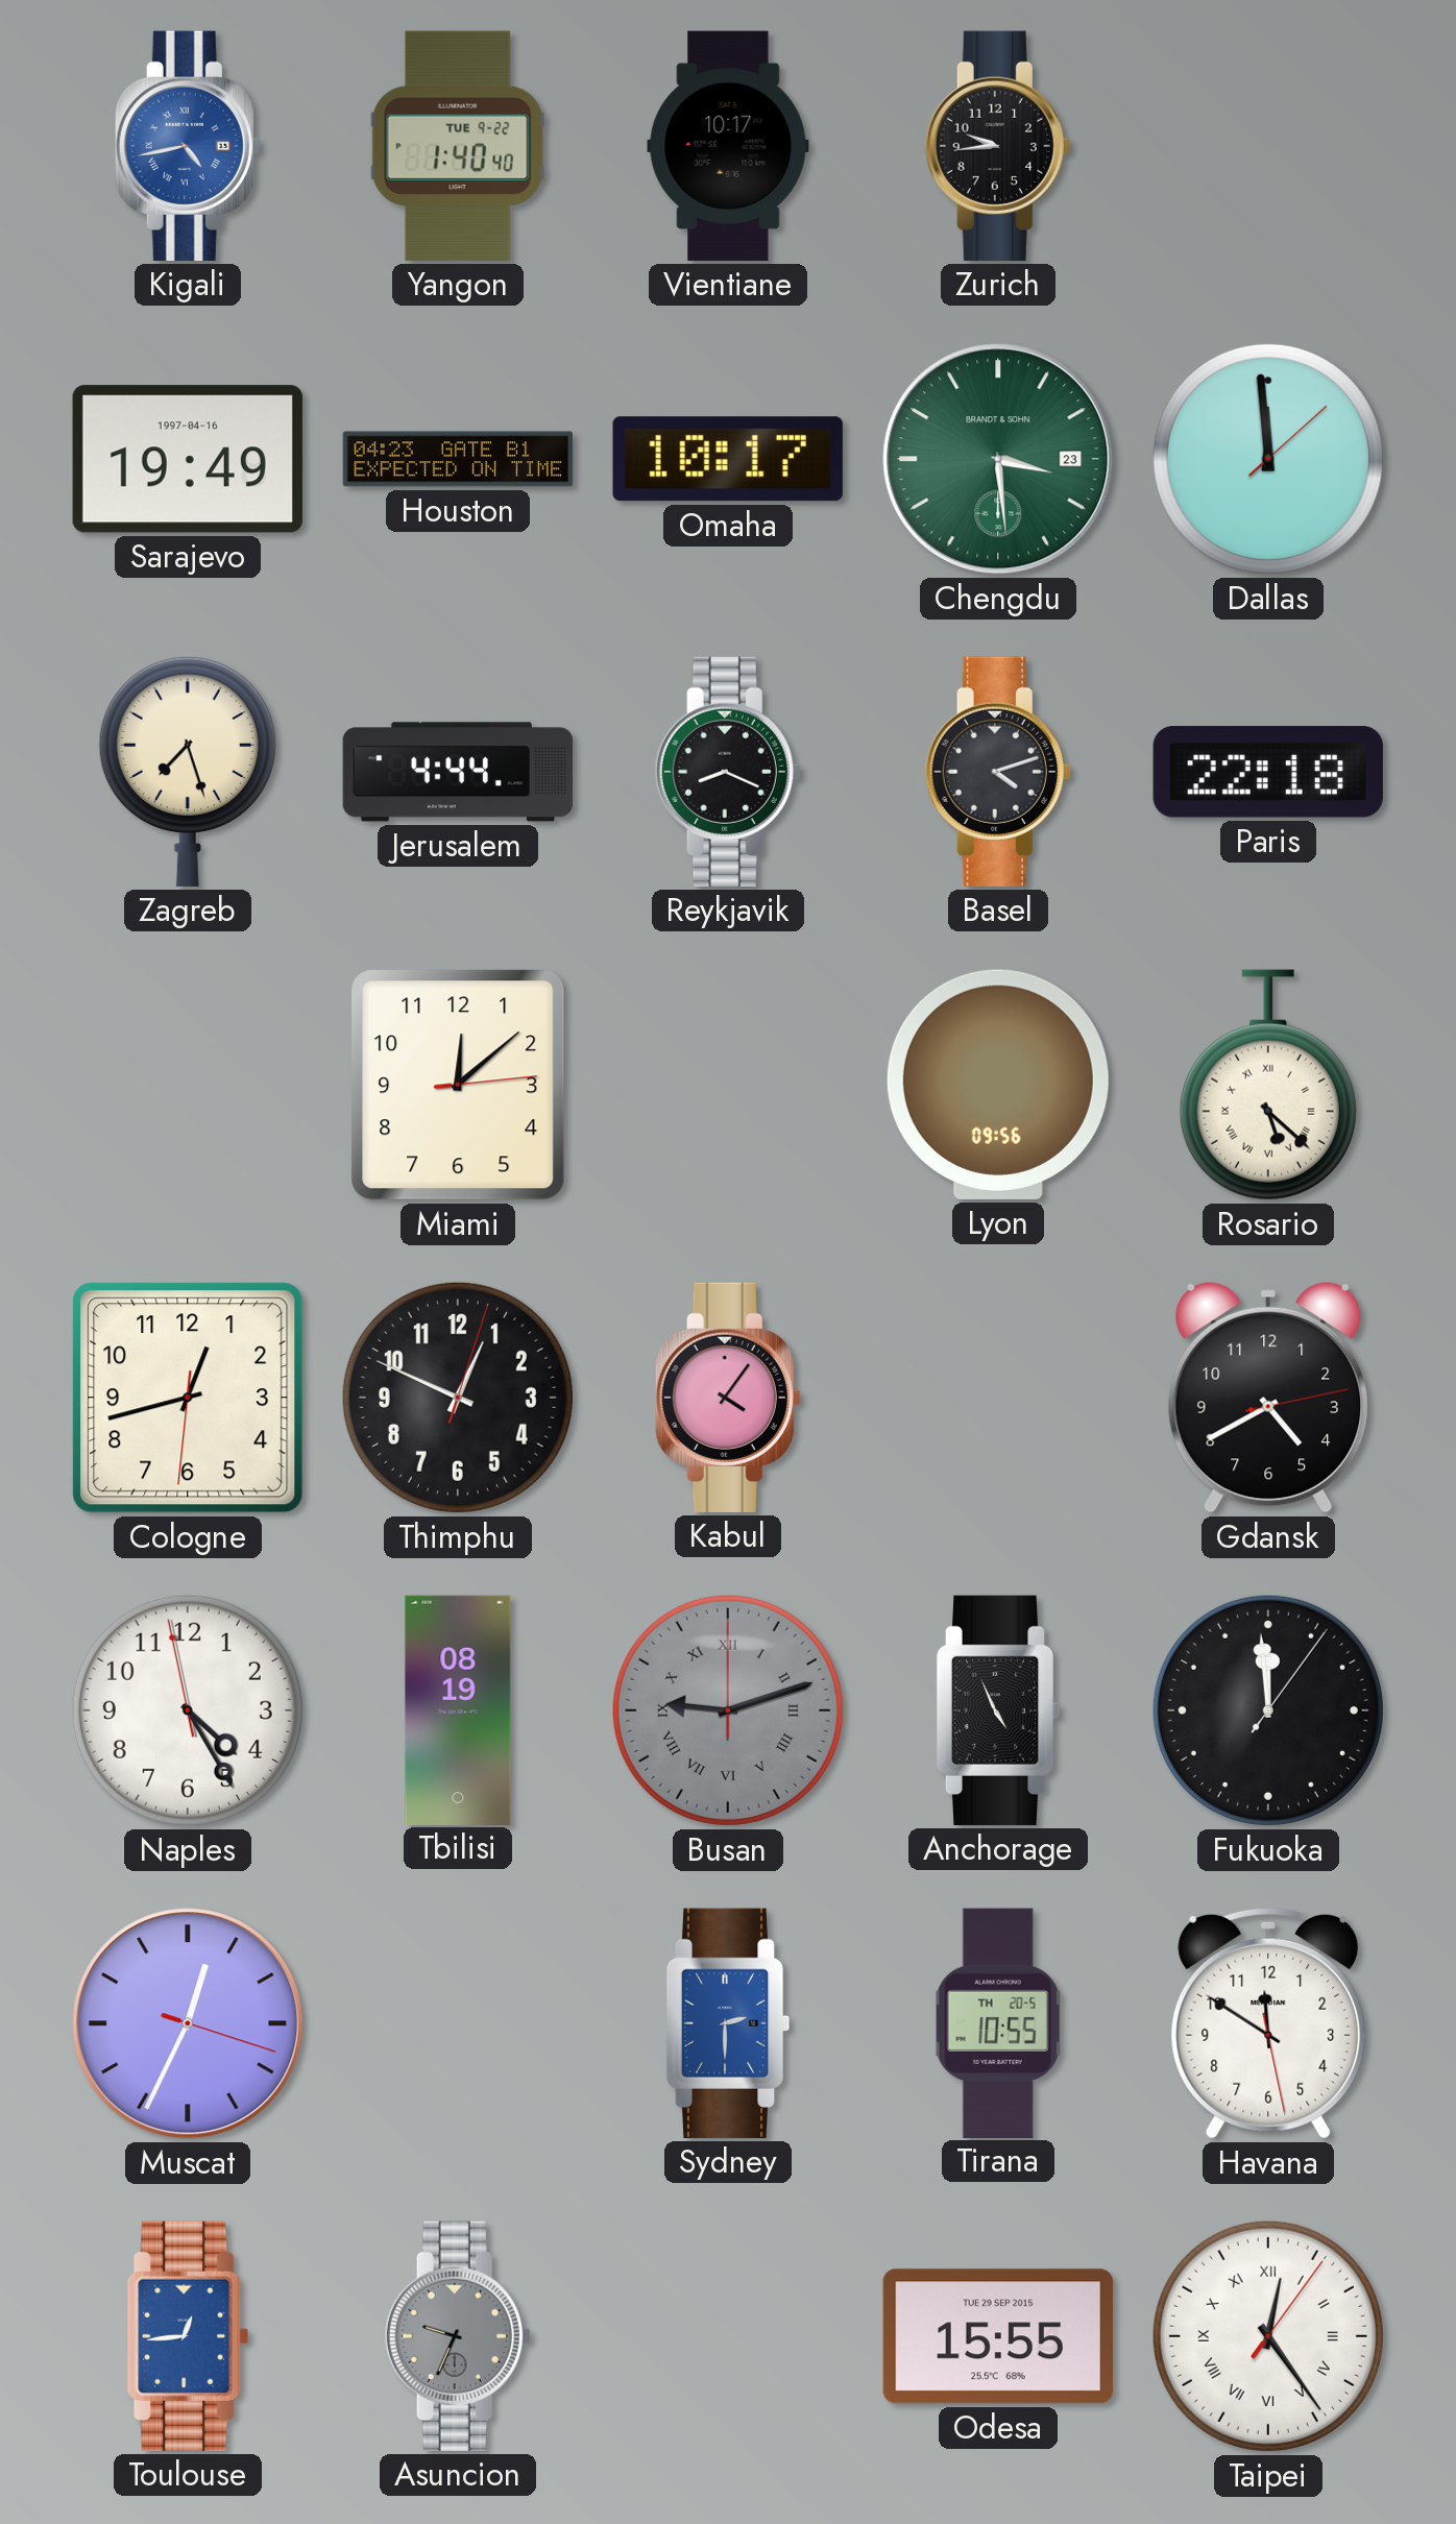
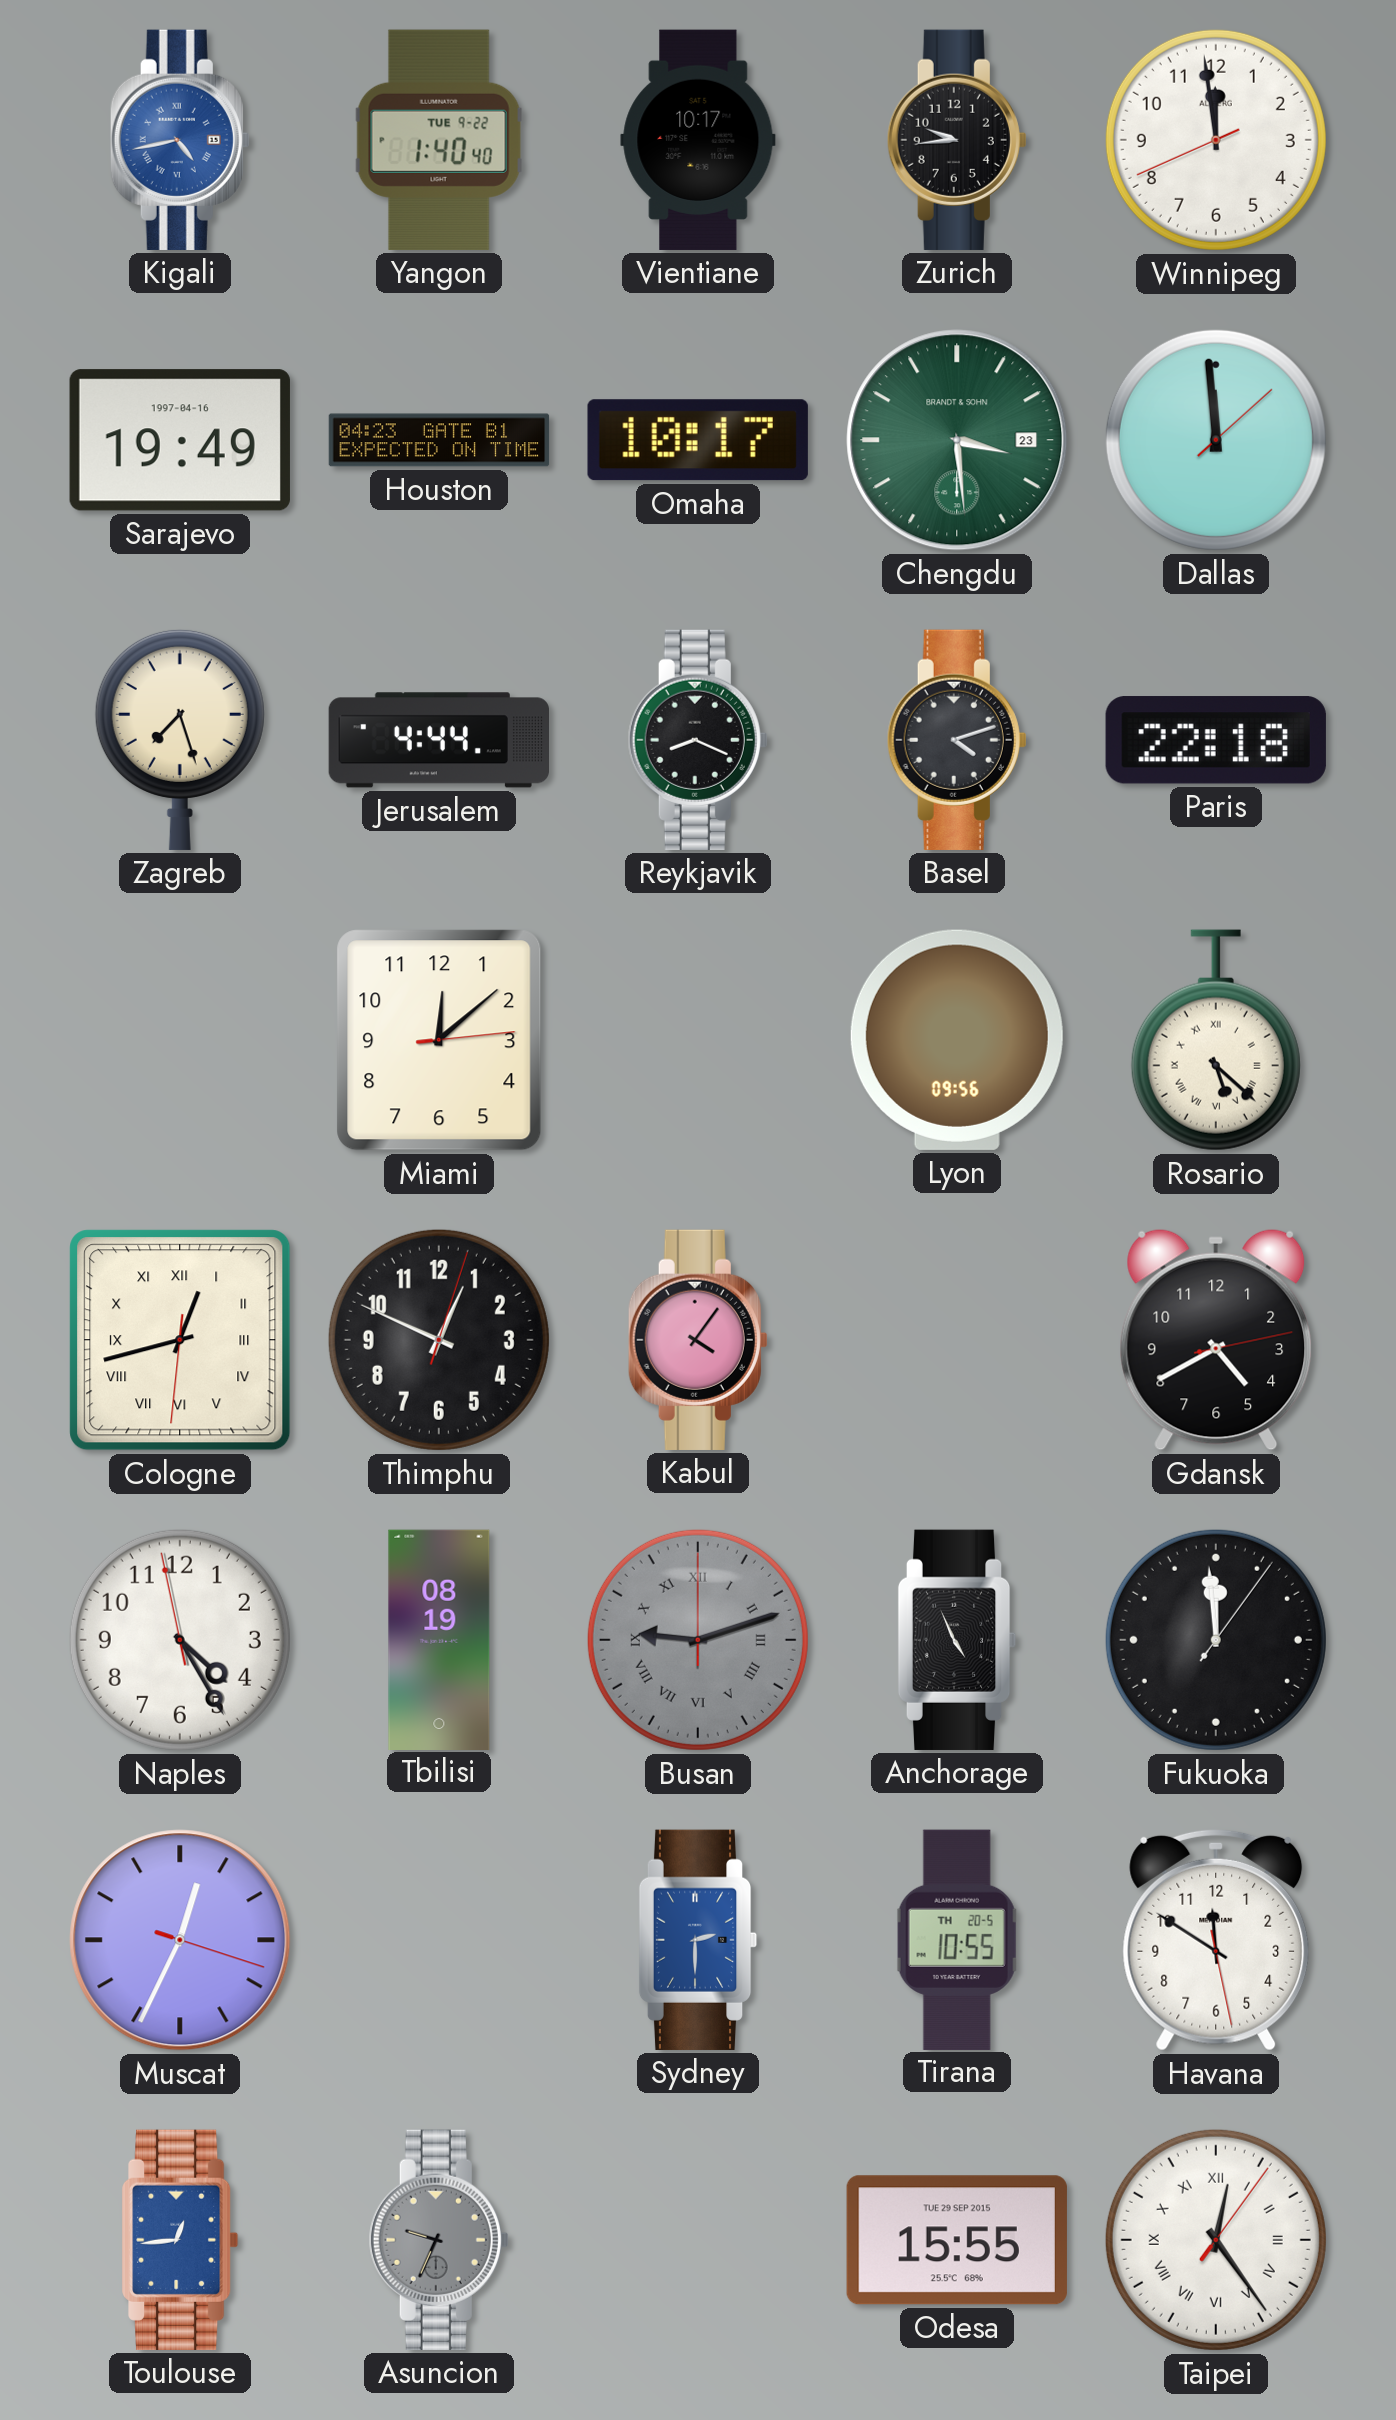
Winnipeg: none -> 11:58
Cologne numerals: Arabic -> Roman
